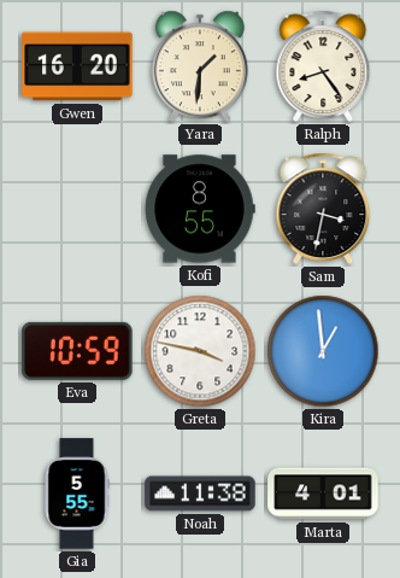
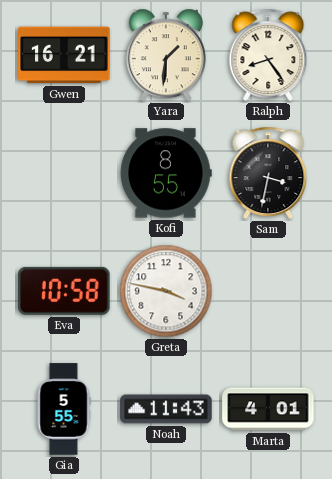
Gwen: 16:20 -> 16:21
Eva: 10:59 -> 10:58
Kira: 12:59 -> none
Noah: 11:38 -> 11:43
